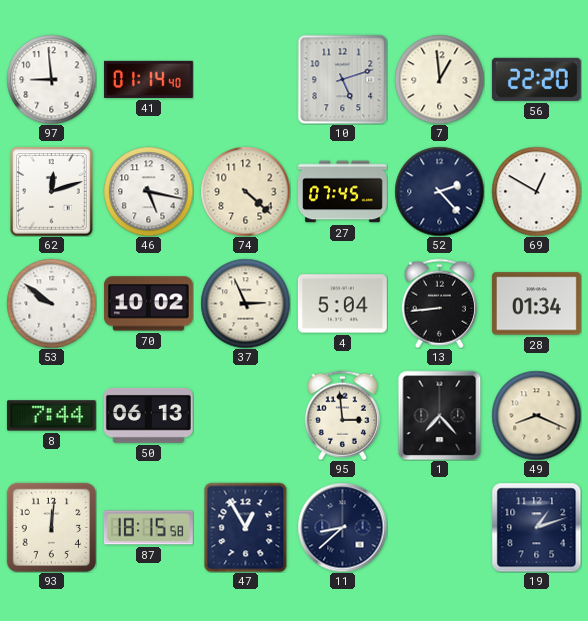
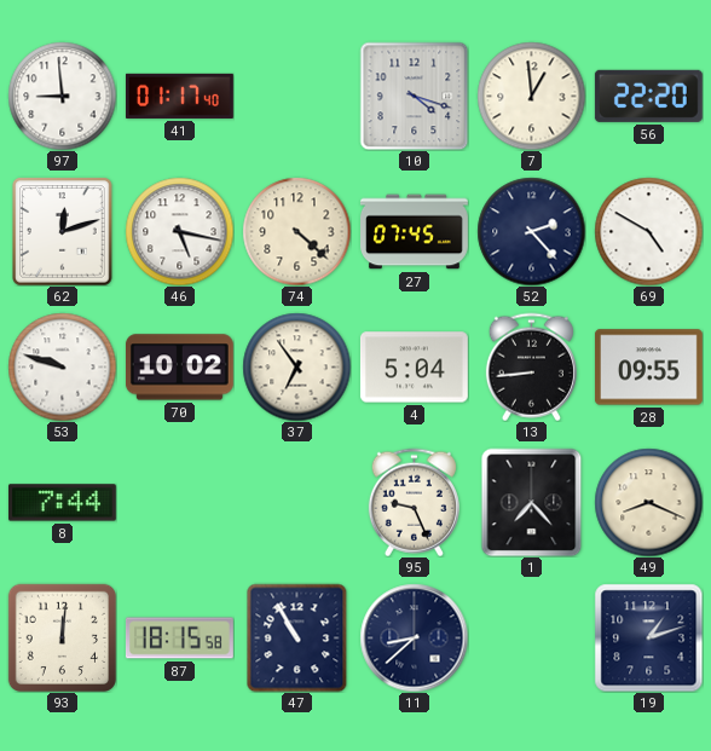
41: 01:14 -> 01:17
10: 5:12 -> 4:18
69: 12:50 -> 4:50
53: 9:51 -> 9:48
37: 2:56 -> 6:54
28: 01:34 -> 09:55
50: 06:13 -> none
95: 2:59 -> 9:26
47: 12:55 -> 10:55
